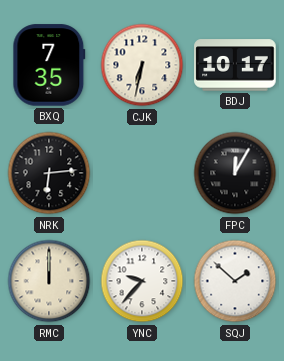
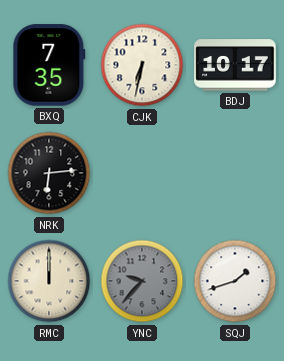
FPC: 12:05 -> none
YNC dial: white -> grey
SQJ: 1:52 -> 1:42
